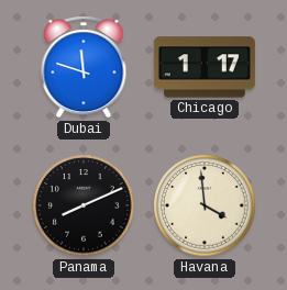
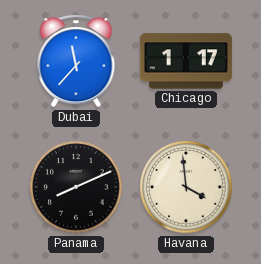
Dubai: 11:48 -> 11:37
